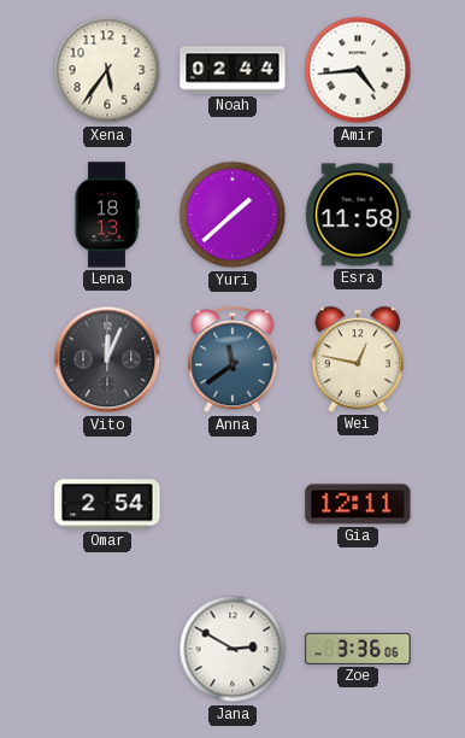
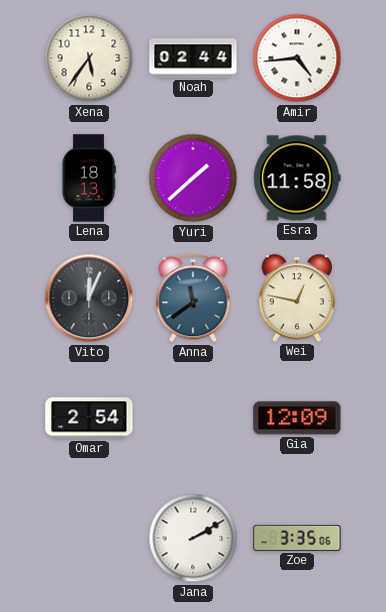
Gia: 12:11 -> 12:09
Jana: 2:50 -> 2:10
Zoe: 3:36 -> 3:35
